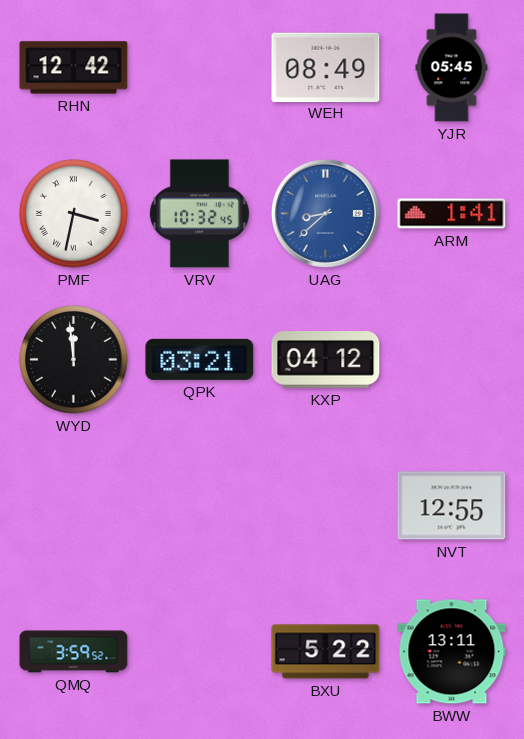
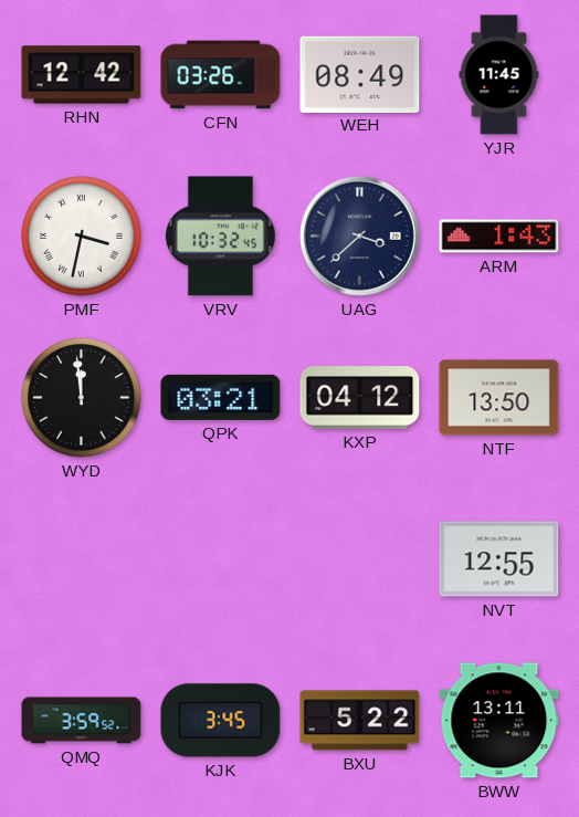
CFN: none -> 03:26
YJR: 05:45 -> 11:45
UAG: 8:38 -> 3:38
UAG dial: blue -> navy
ARM: 1:41 -> 1:43
NTF: none -> 13:50
KJK: none -> 3:45
